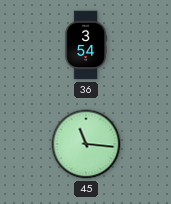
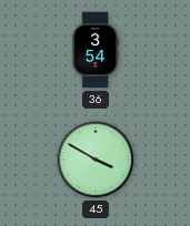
45: 11:16 -> 3:50
